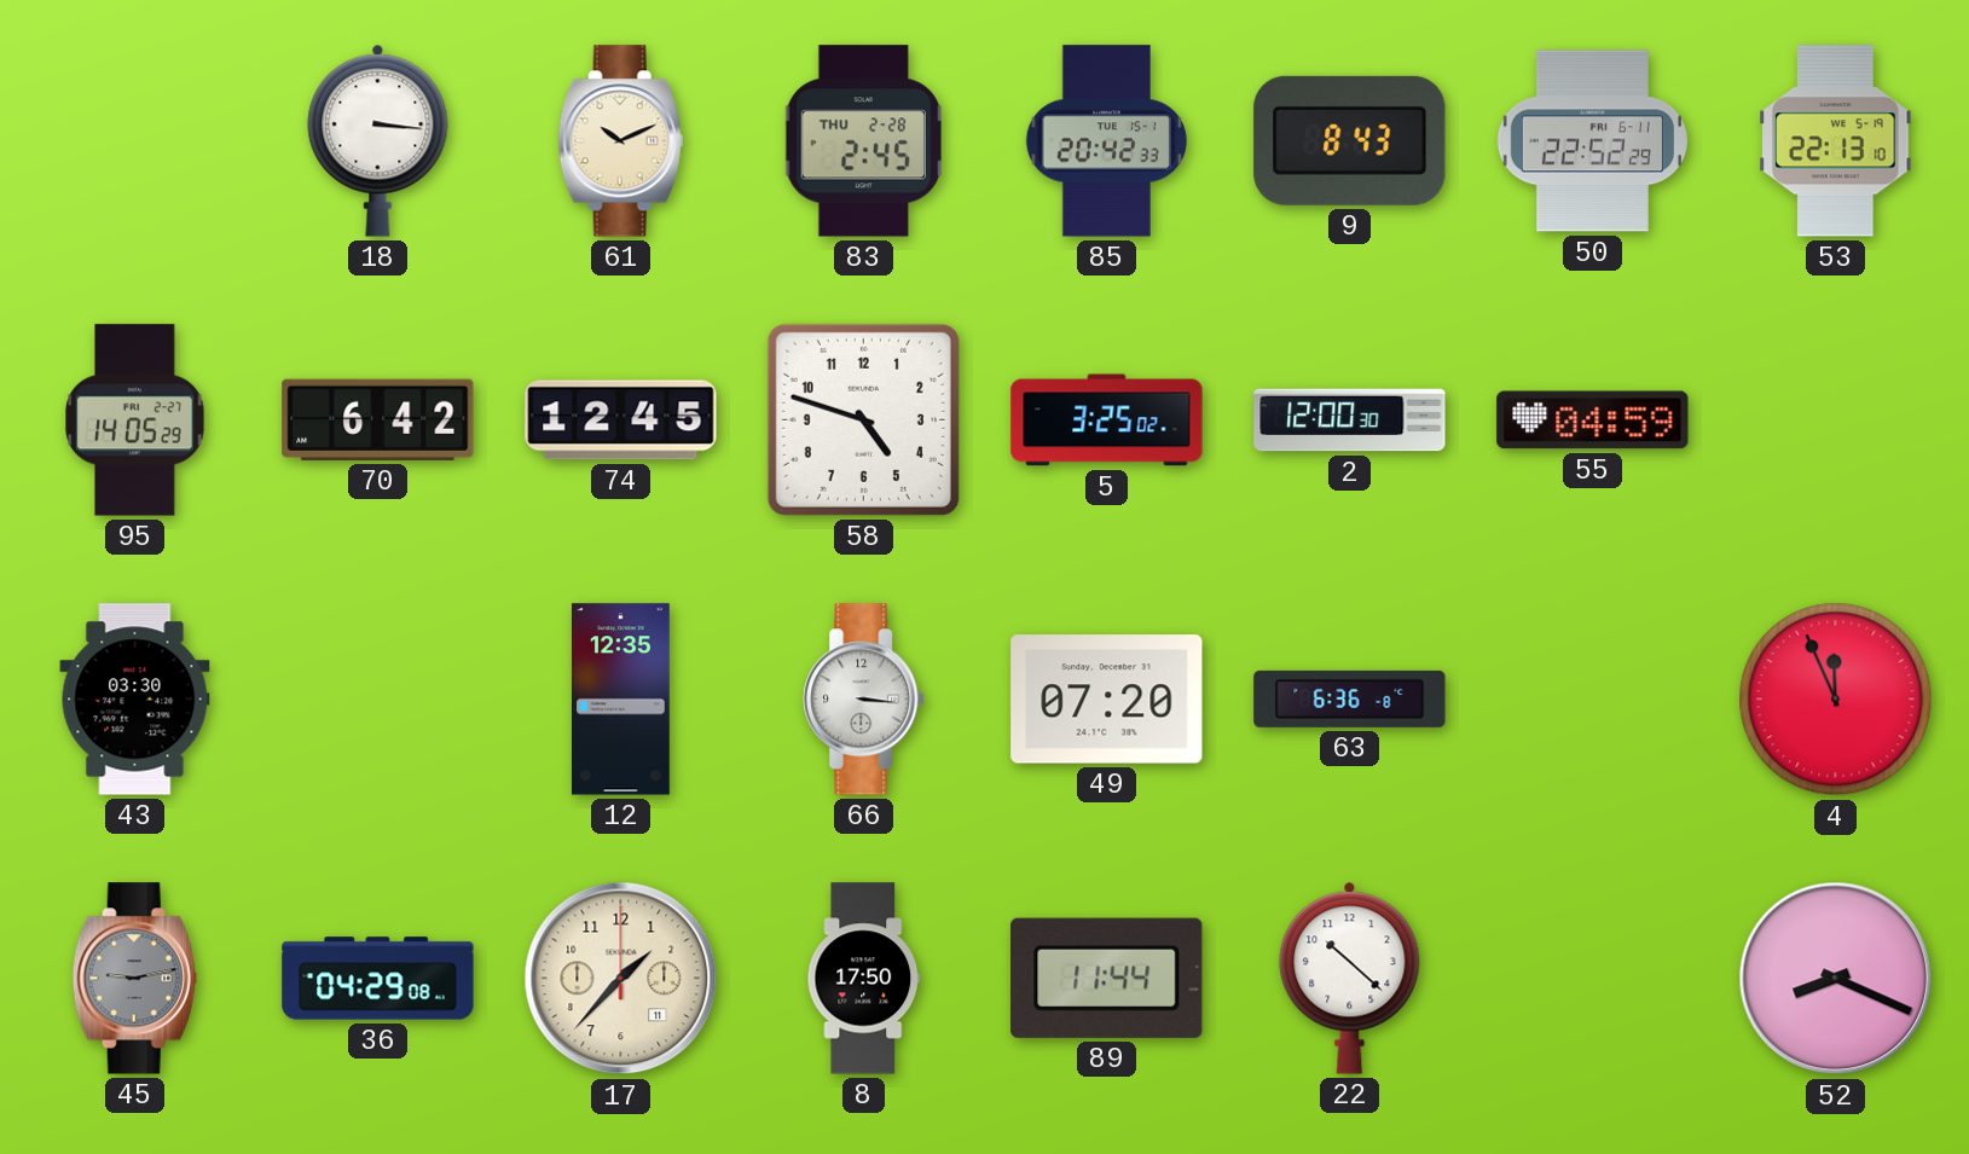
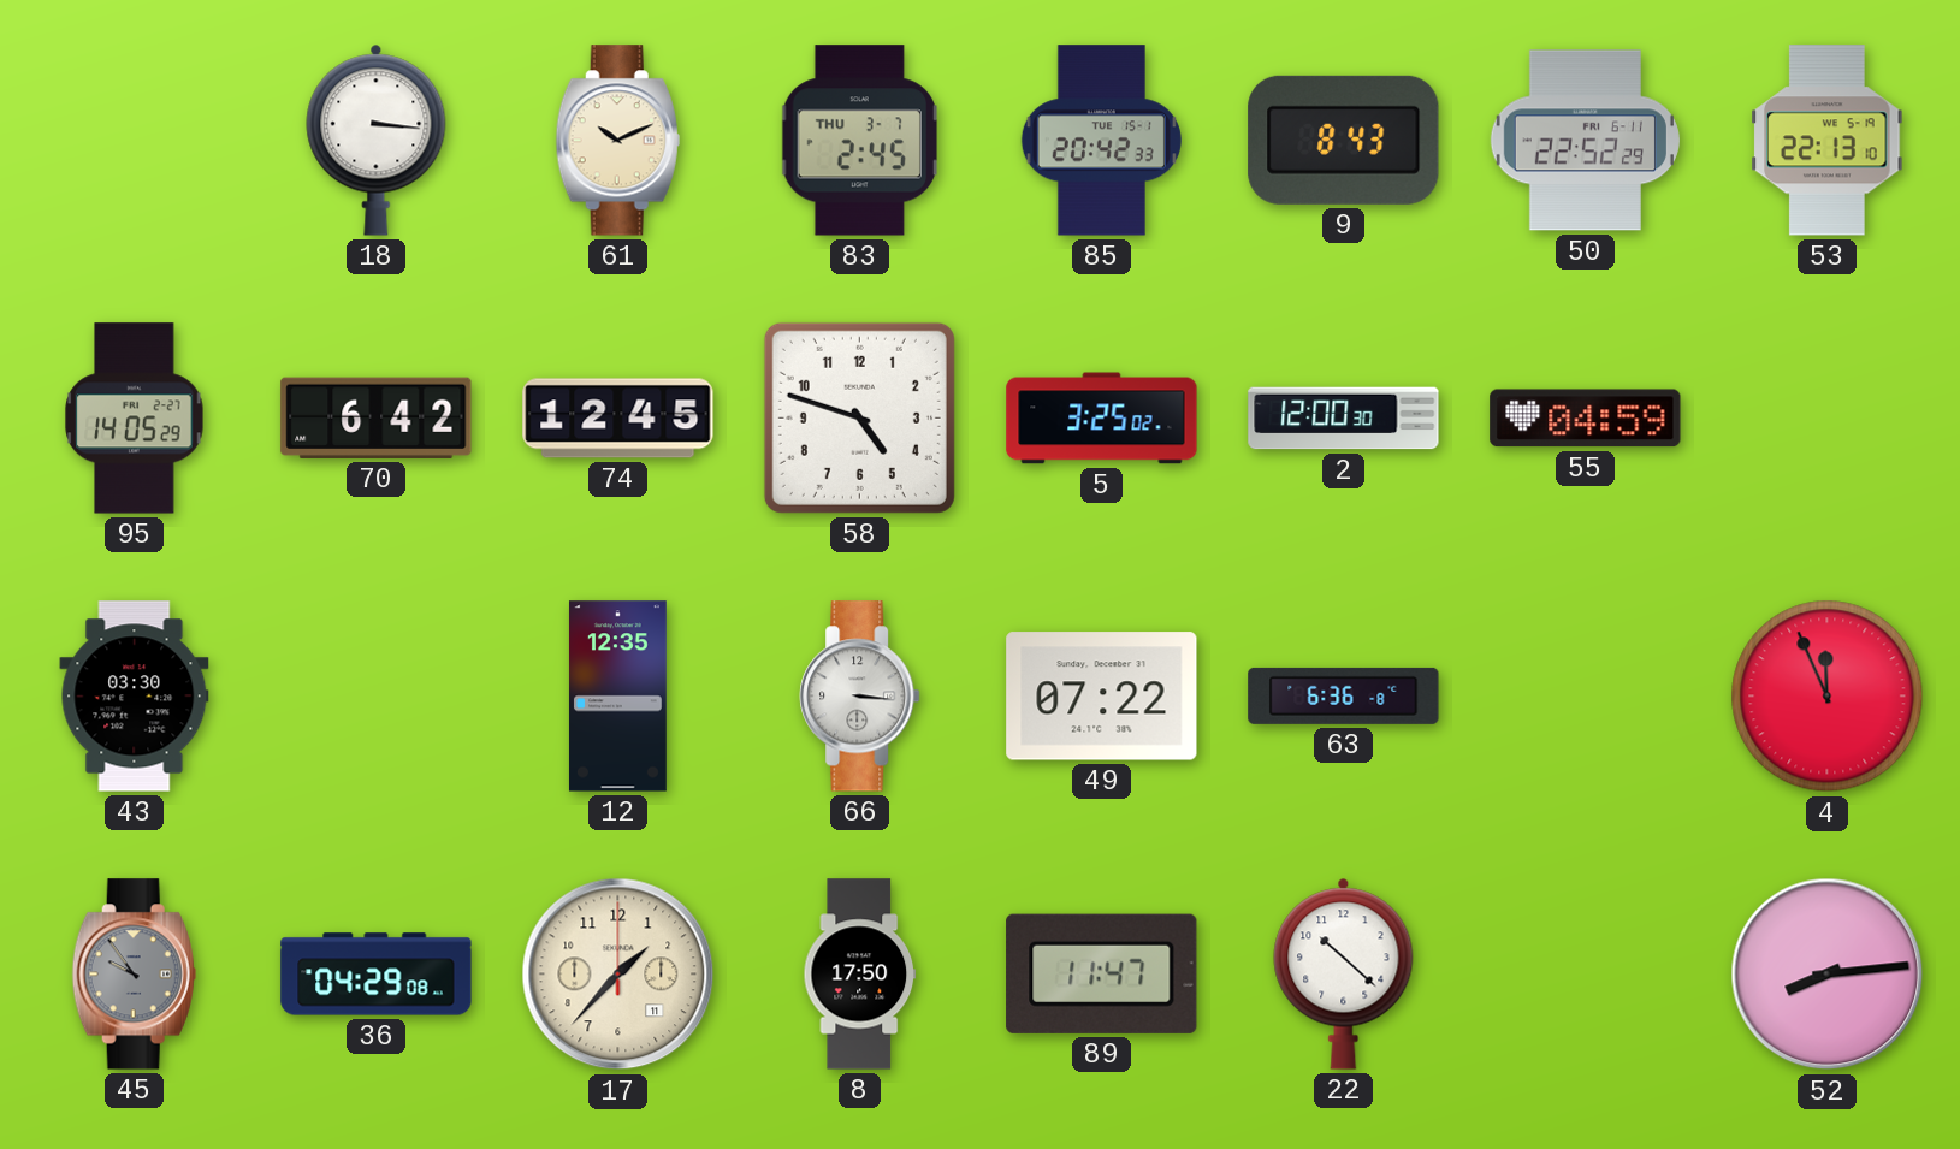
83 date: THU 2-28 -> THU 3-7
49: 07:20 -> 07:22
45: 9:13 -> 9:54
89: 11:44 -> 11:47
52: 8:19 -> 8:14
